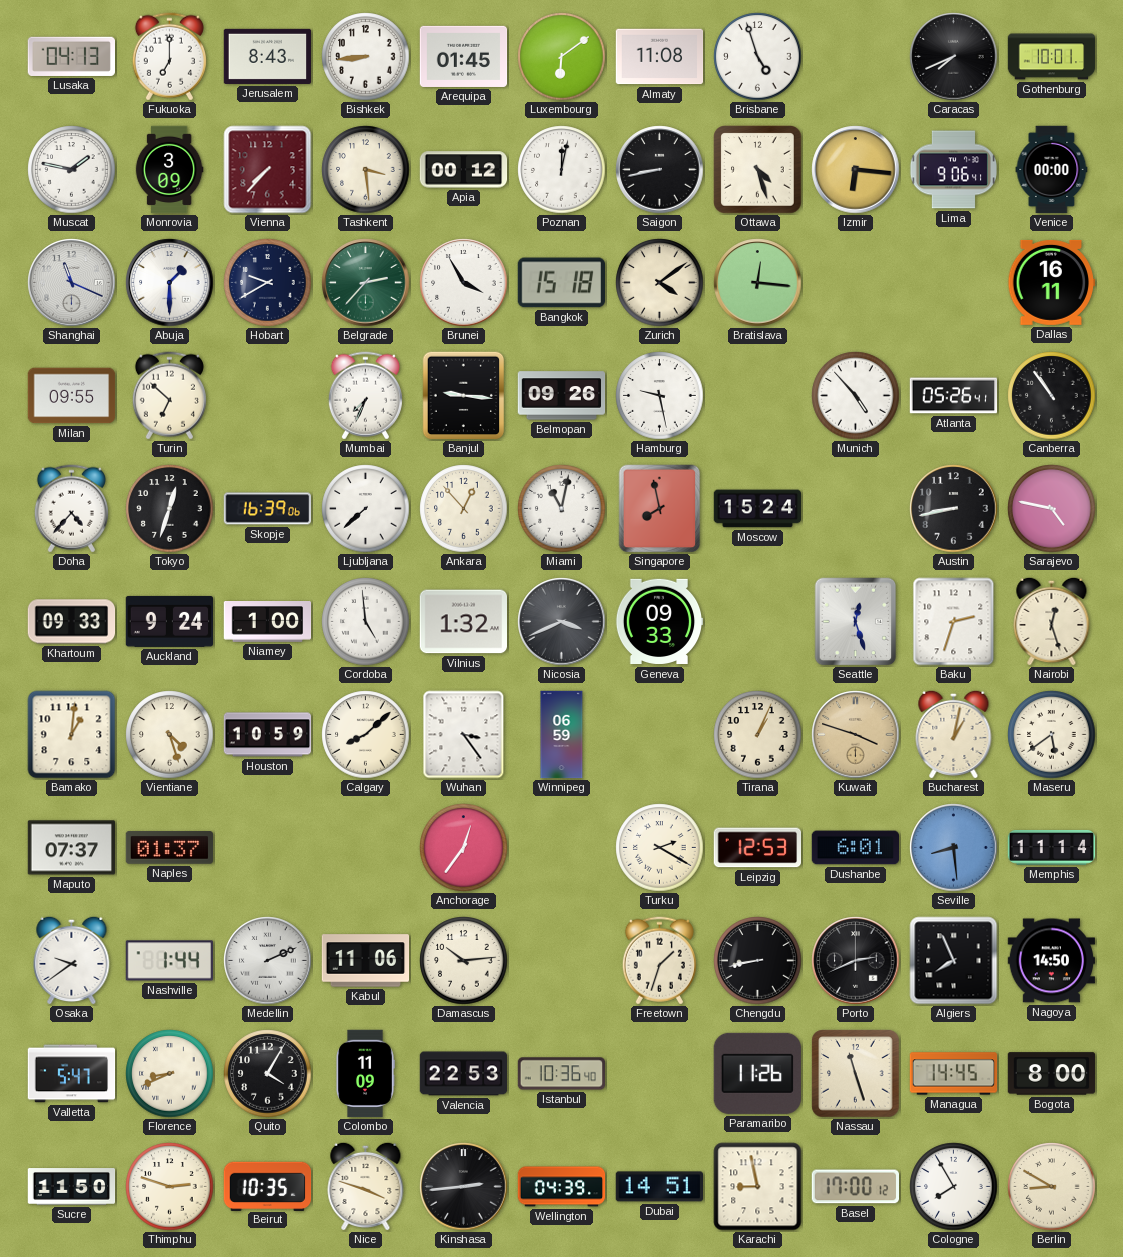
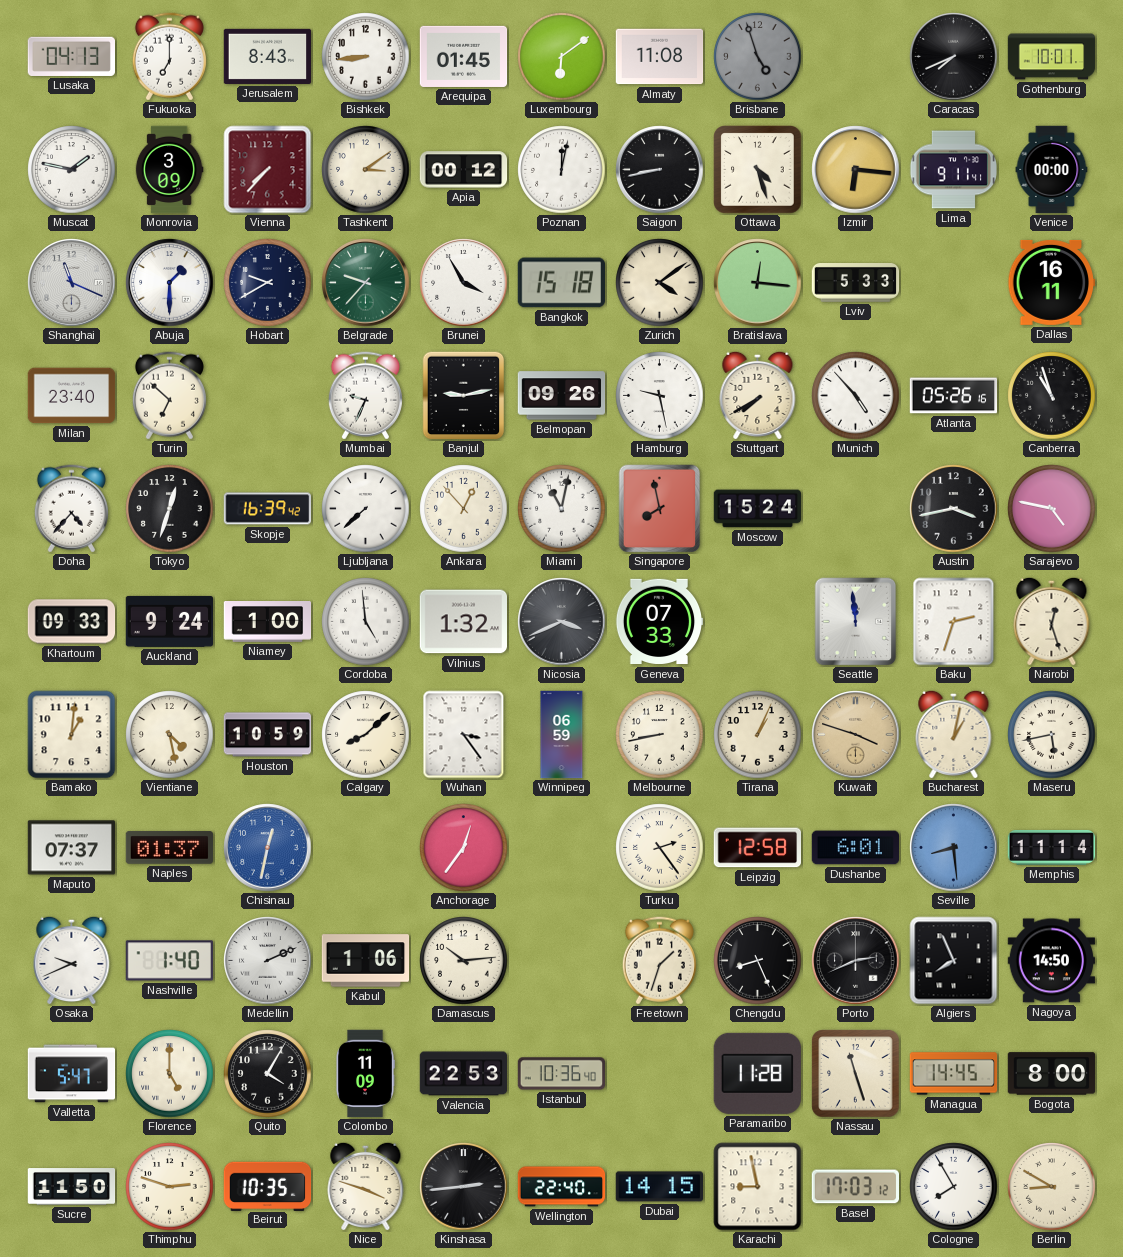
Brisbane dial: white -> grey
Tashkent: 3:29 -> 3:09
Lima: 9:06 -> 9:11
Belgrade: 2:37 -> 9:37
Lviv: none -> 5:33
Milan: 09:55 -> 23:40
Mumbai: 7:34 -> 9:34
Banjul: 9:16 -> 9:13
Stuttgart: none -> 7:40
Atlanta: 05:26:41 -> 05:26:16
Canberra: 10:54 -> 10:57
Skopje: 16:39:06 -> 16:39:42
Austin: 8:43 -> 3:43
Geneva: 09:33 -> 07:33
Seattle: 12:27 -> 11:59
Vientiane: 4:27 -> 4:28
Melbourne: none -> 8:43
Maseru: 5:39 -> 5:43
Chisinau: none -> 12:32
Turku: 2:20 -> 2:24
Leipzig: 12:53 -> 12:58
Osaka: 9:39 -> 9:41
Nashville: 1:44 -> 1:40
Kabul: 11:06 -> 1:06
Chengdu: 8:43 -> 8:26
Florence: 8:41 -> 5:00
Paramaribo: 11:26 -> 11:28
Wellington: 04:39 -> 22:40
Dubai: 14:51 -> 14:15
Basel: 17:00 -> 17:03
